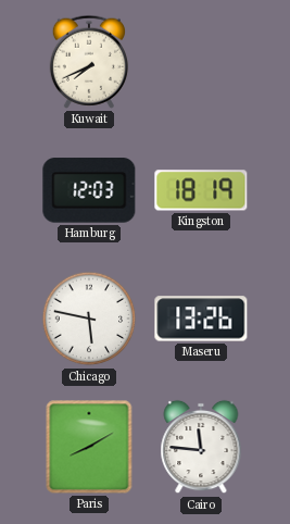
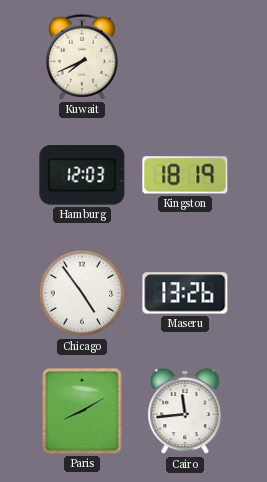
Chicago: 5:47 -> 4:54
Cairo: 11:46 -> 11:44
